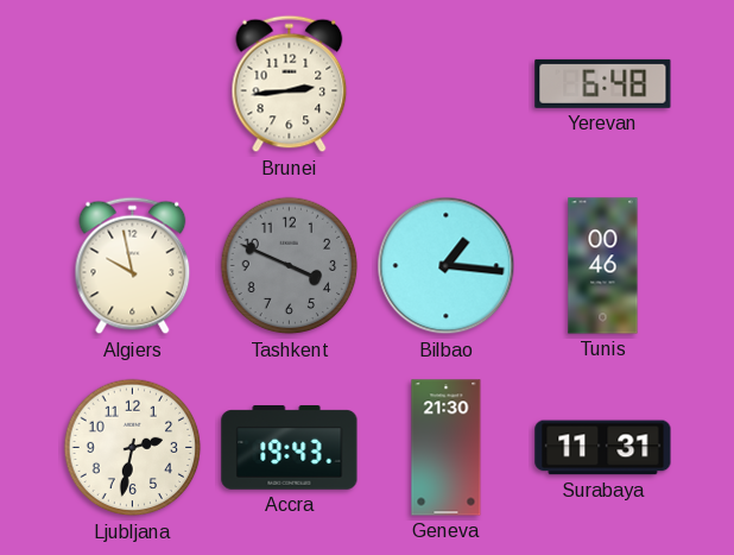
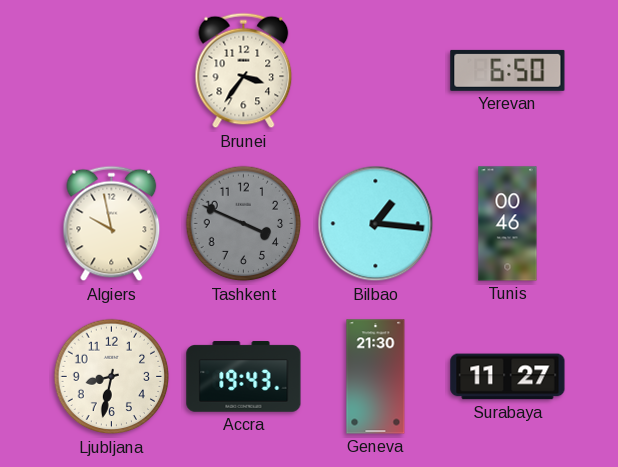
Brunei: 2:44 -> 3:36
Yerevan: 6:48 -> 6:50
Ljubljana: 2:32 -> 8:32
Surabaya: 11:31 -> 11:27
